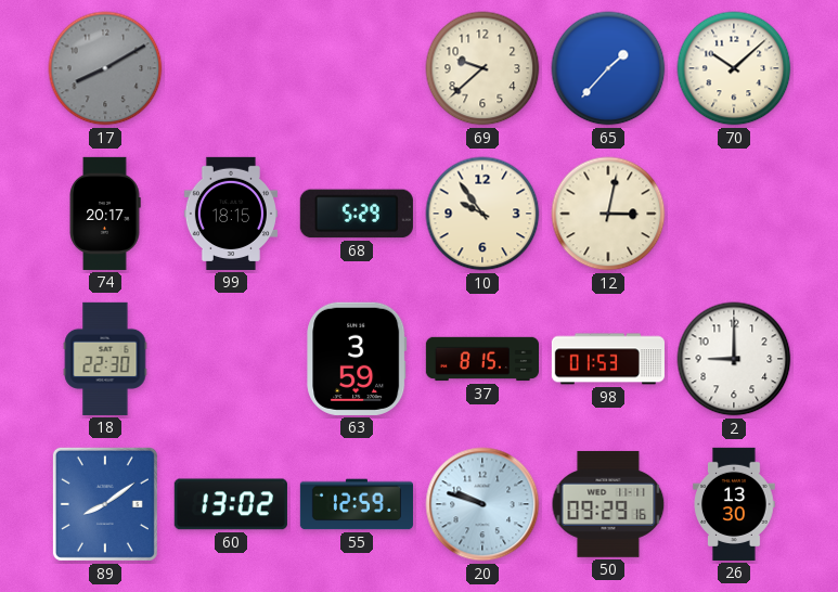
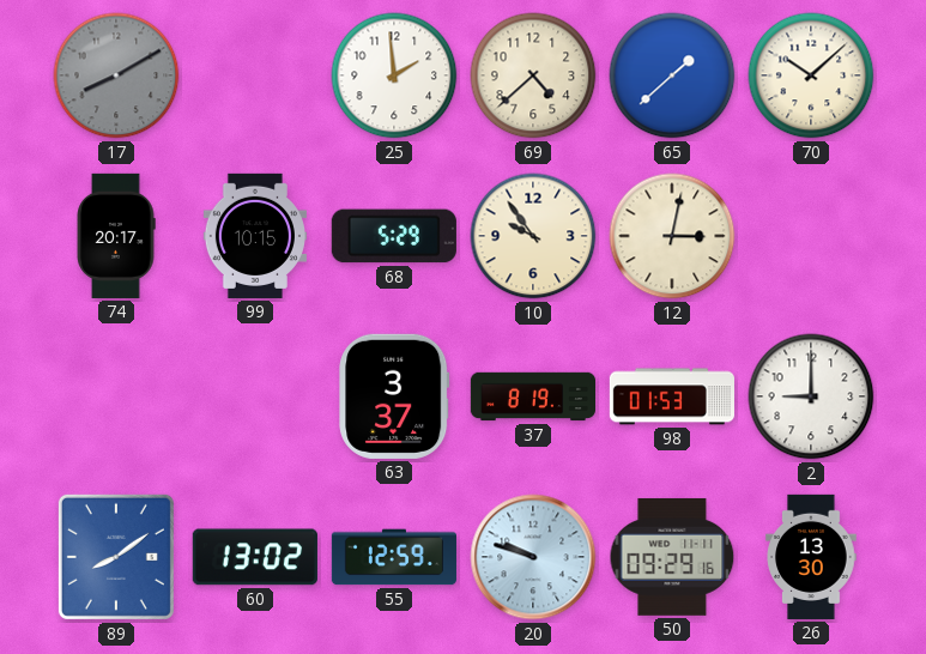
25: none -> 1:59
69: 9:38 -> 4:38
65: 1:37 -> 1:38
99: 18:15 -> 10:15
18: 22:30 -> none
63: 3:59 -> 3:37
37: 8:15 -> 8:19
